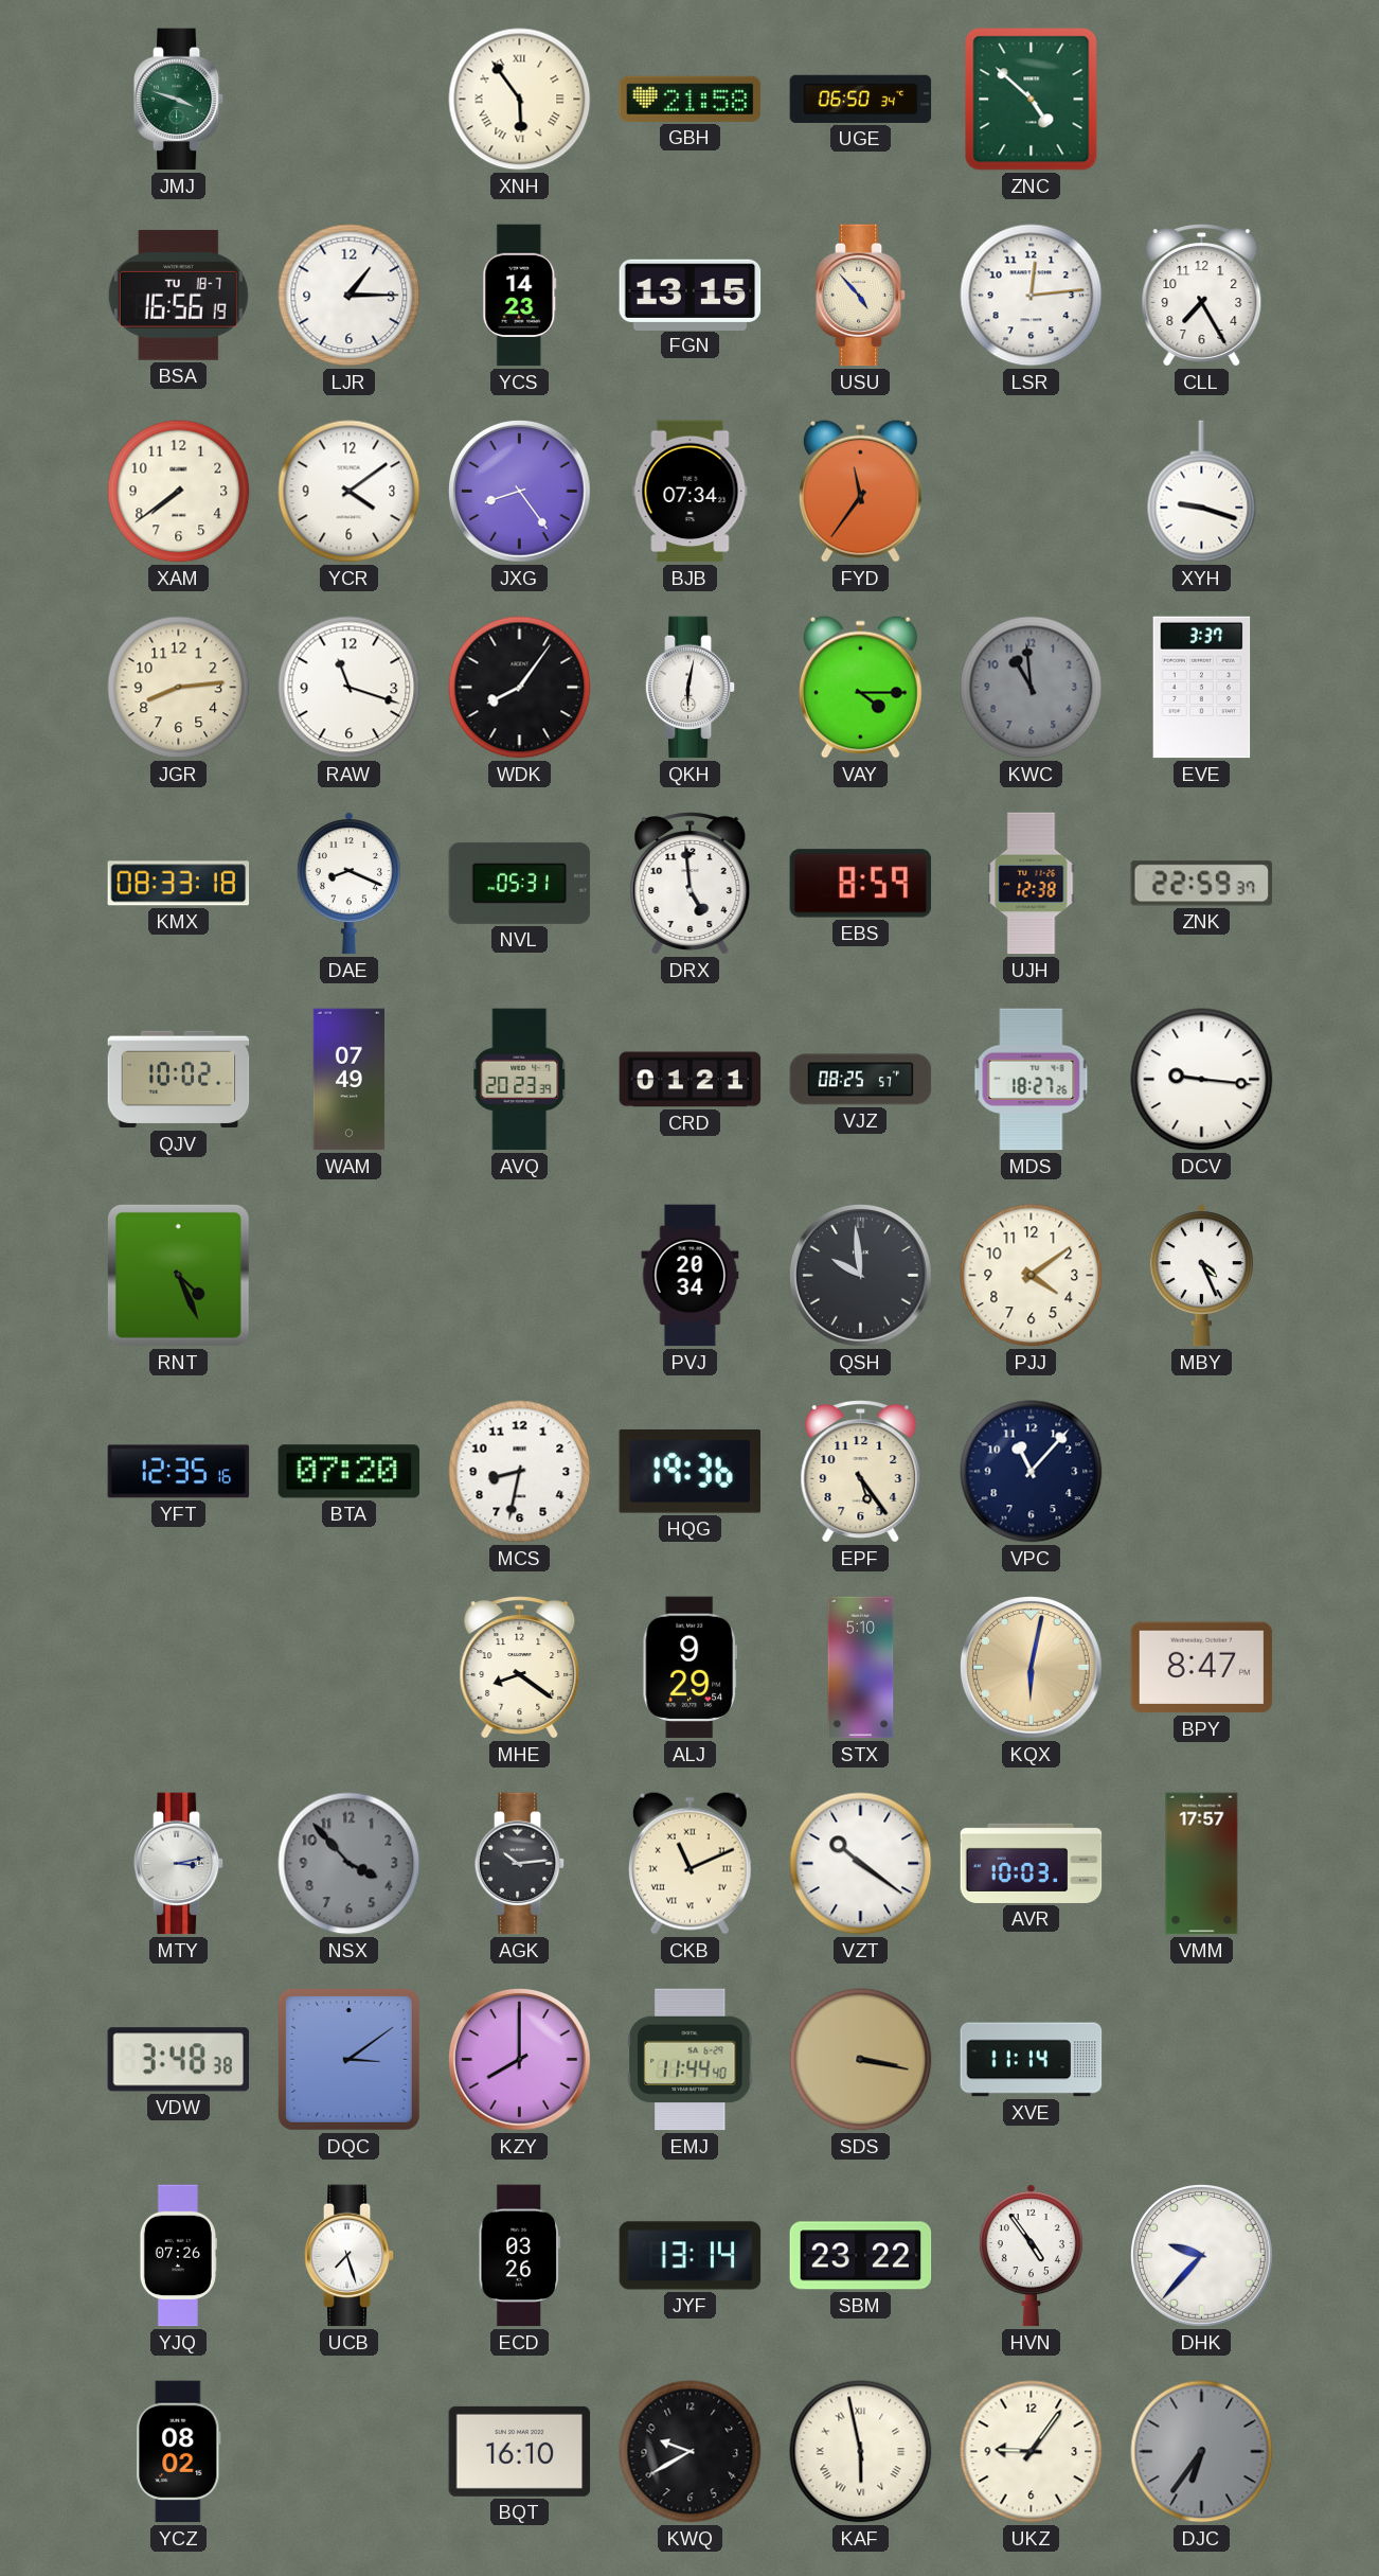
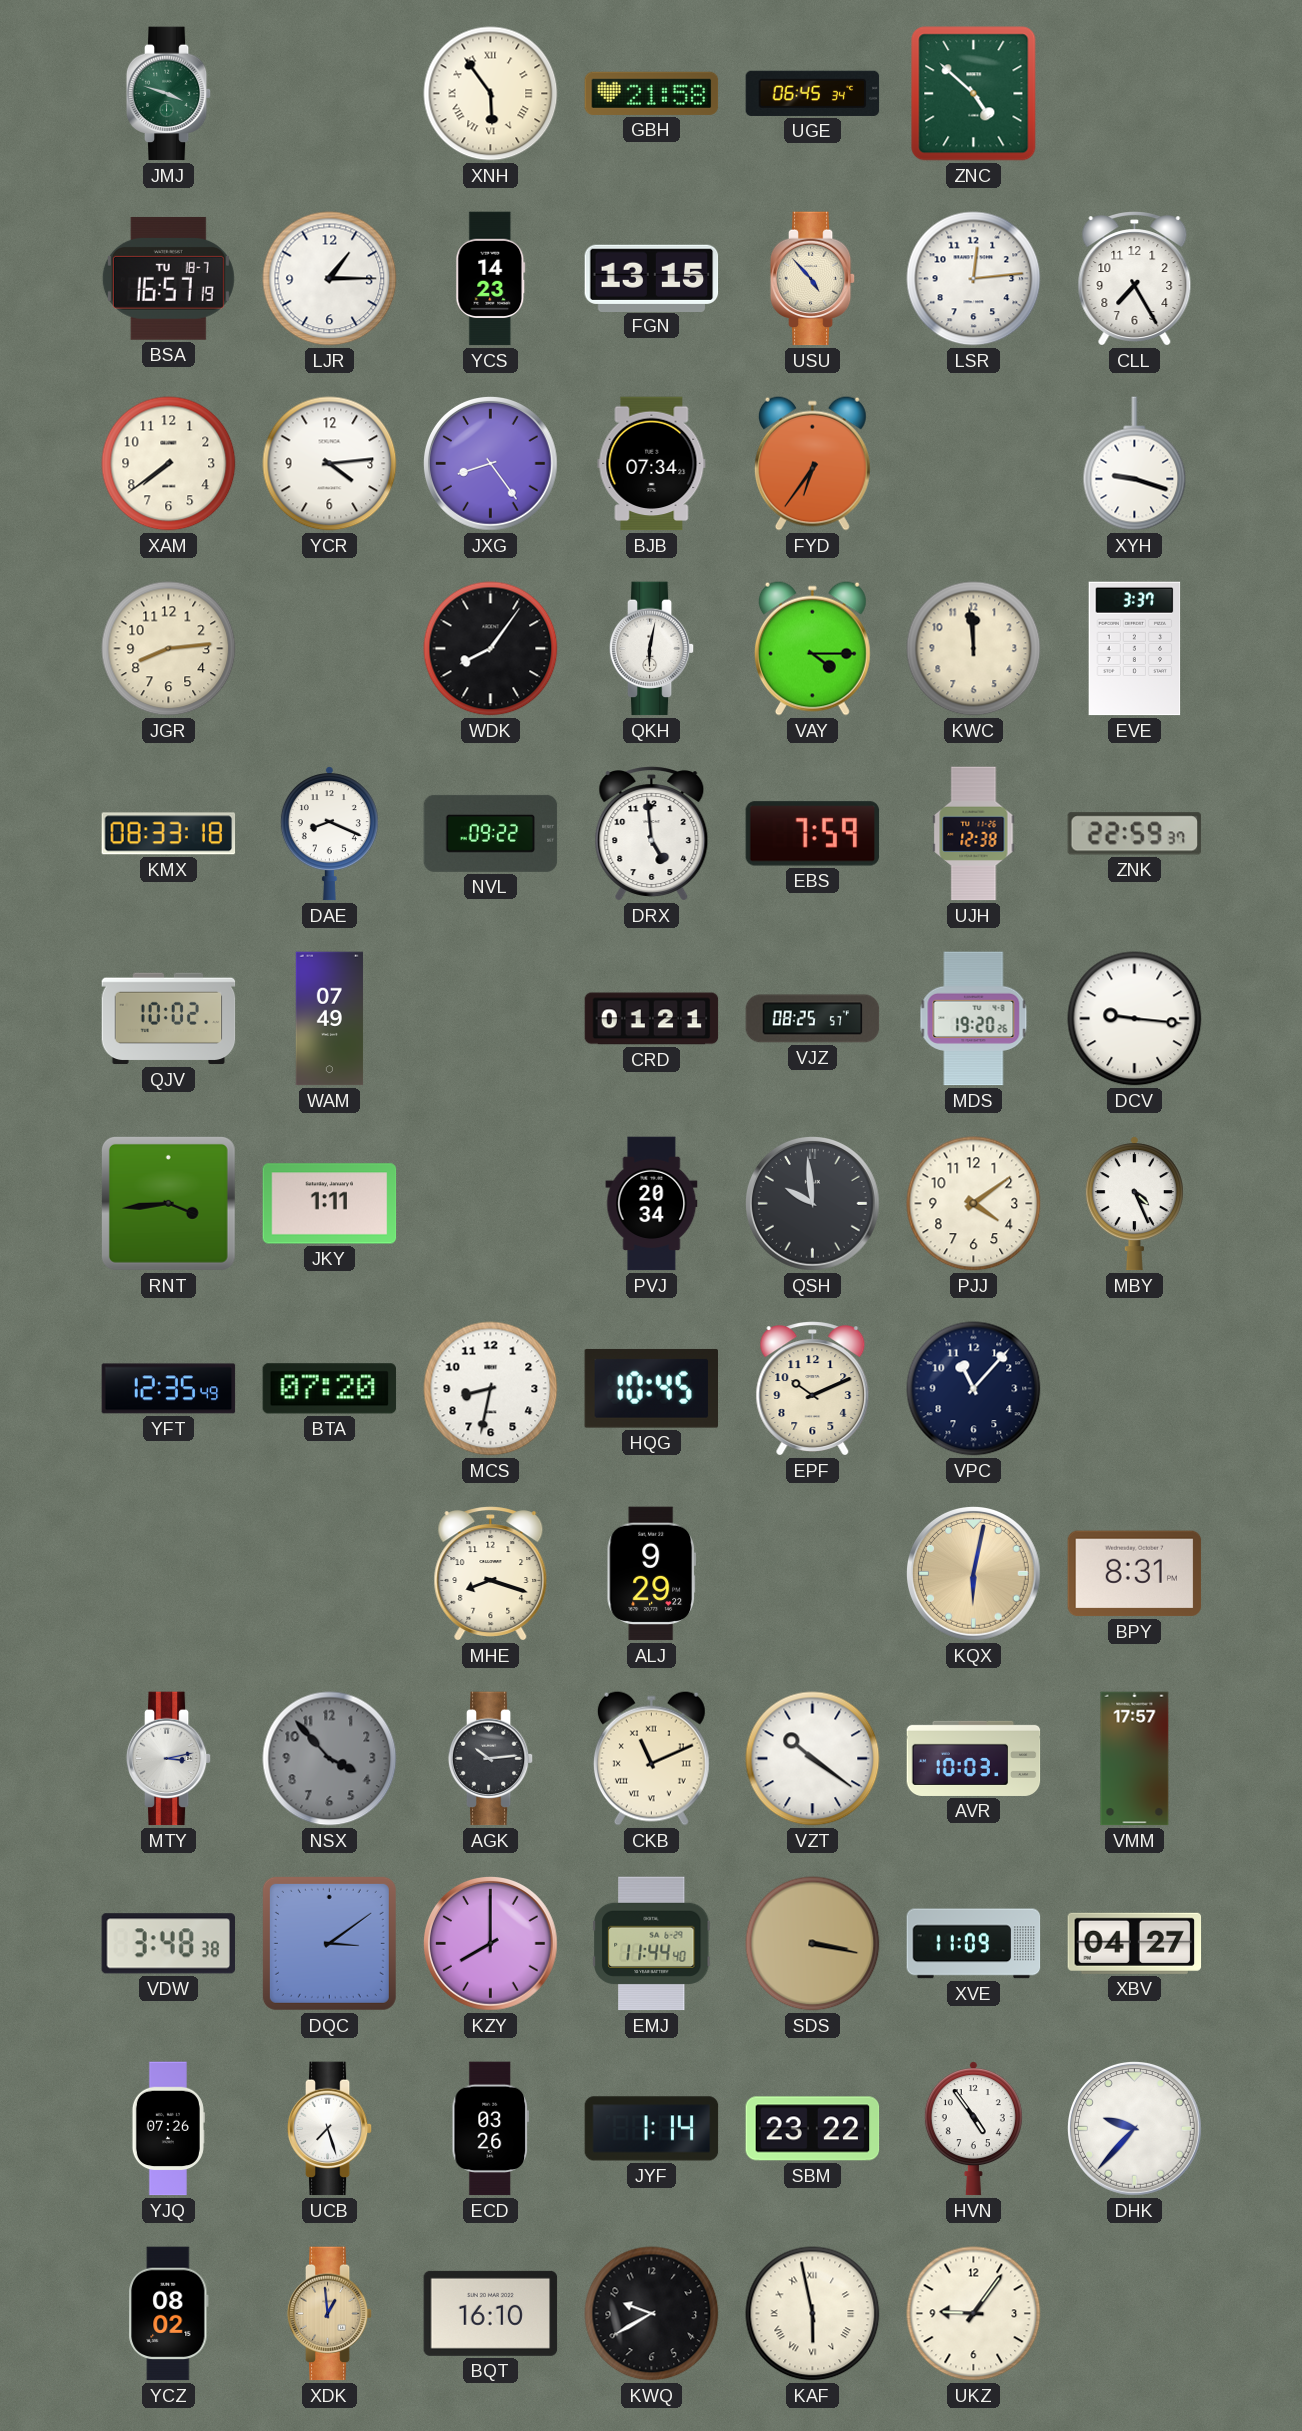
UGE: 06:50 -> 06:45
BSA: 16:56 -> 16:57
YCR: 4:09 -> 4:14
FYD: 11:36 -> 6:36
RAW: 11:18 -> none
KWC: 10:59 -> 11:59
KWC dial: grey -> cream
NVL: 05:31 -> 09:22
EBS: 8:59 -> 7:59
AVQ: 20:23 -> none
MDS: 18:27 -> 19:20
RNT: 4:26 -> 3:44
JKY: none -> 1:11
YFT: 12:35:16 -> 12:35:49
HQG: 19:36 -> 10:45
EPF: 5:24 -> 10:11
MHE: 8:21 -> 8:18
ALJ: 9:29:54 -> 9:29:22
STX: 5:10 -> none
BPY: 8:47 -> 8:31
XVE: 11:14 -> 11:09
XBV: none -> 04:27
JYF: 13:14 -> 1:14
XDK: none -> 12:59
DJC: 6:36 -> none
